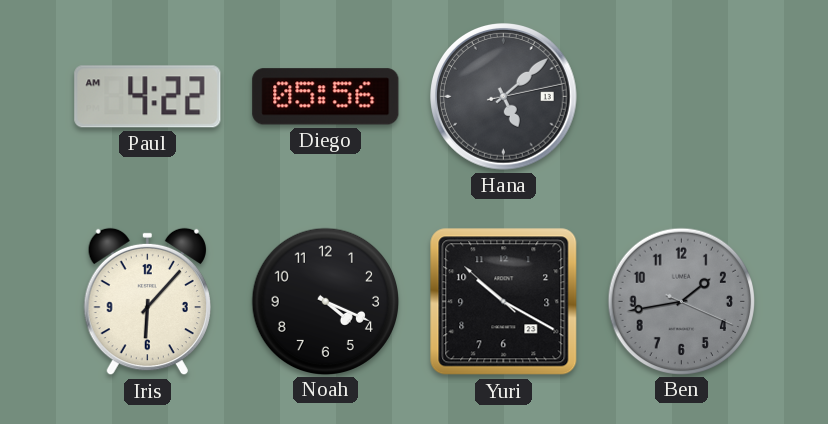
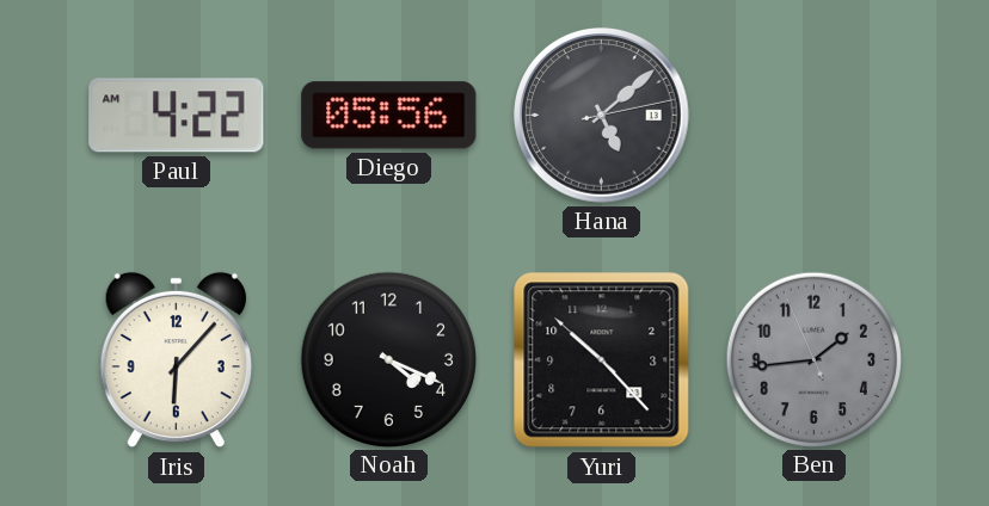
Yuri: 10:19 -> 10:22
Ben: 1:43:19 -> 1:43:56
